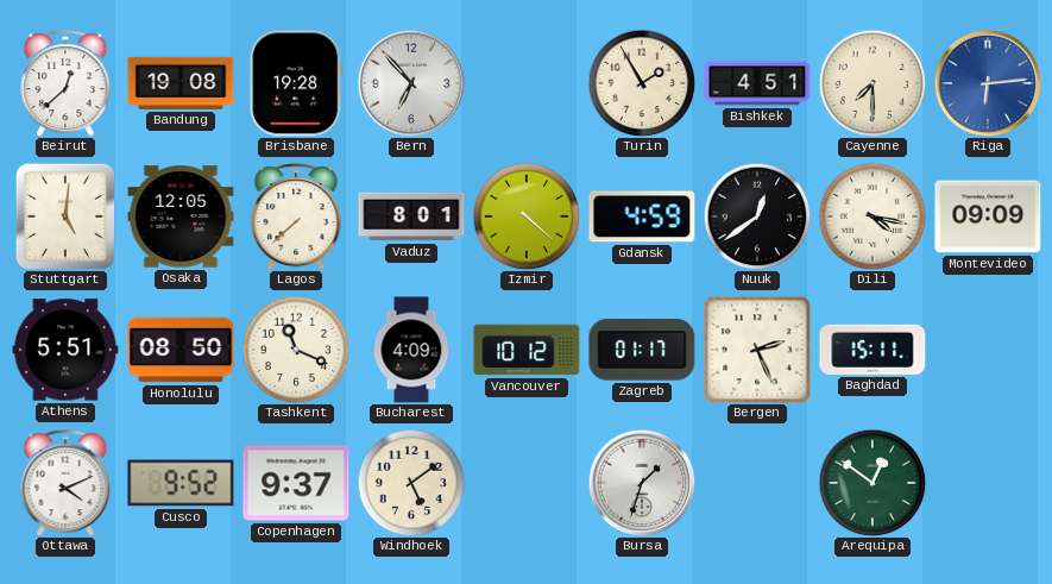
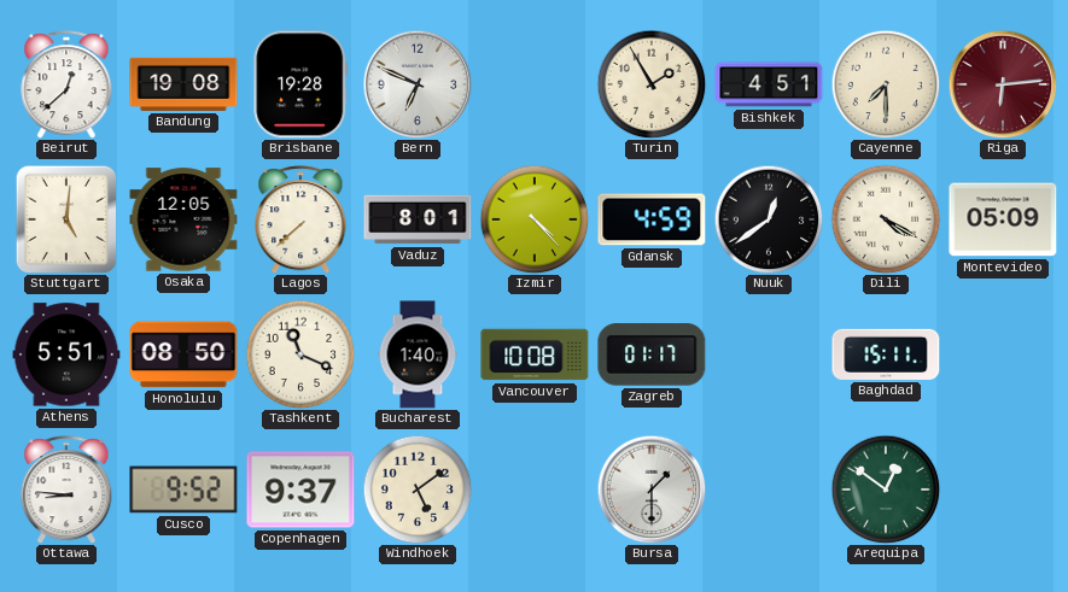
Bern: 6:53 -> 6:49
Riga dial: blue -> burgundy
Izmir: 4:22 -> 4:23
Dili: 4:17 -> 4:20
Montevideo: 09:09 -> 05:09
Bucharest: 4:09 -> 1:40
Vancouver: 10:12 -> 10:08
Bergen: 2:26 -> none
Ottawa: 4:11 -> 8:46
Bursa: 1:33 -> 1:30
